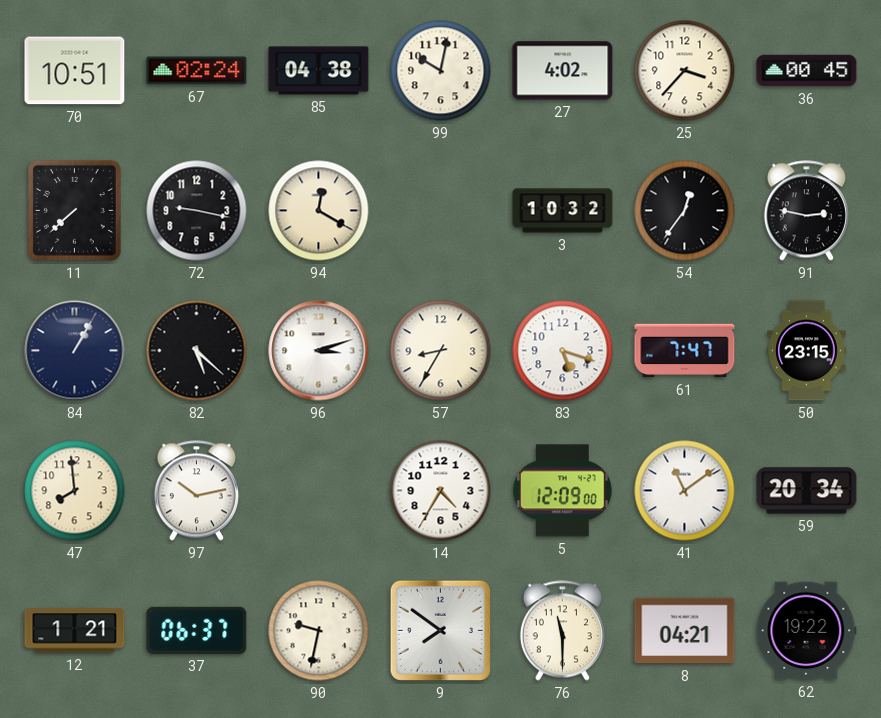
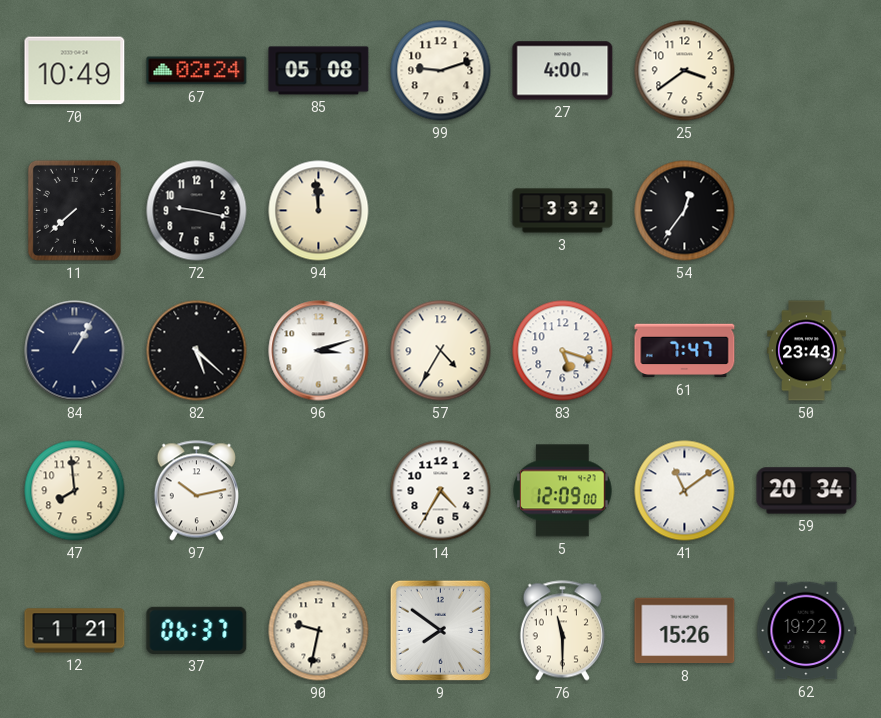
70: 10:51 -> 10:49
85: 04:38 -> 05:08
99: 10:02 -> 9:12
27: 4:02 -> 4:00
25: 3:37 -> 3:39
36: 00:45 -> none
94: 12:20 -> 11:59
3: 10:32 -> 3:32
91: 2:47 -> none
57: 8:35 -> 4:35
50: 23:15 -> 23:43
8: 04:21 -> 15:26
